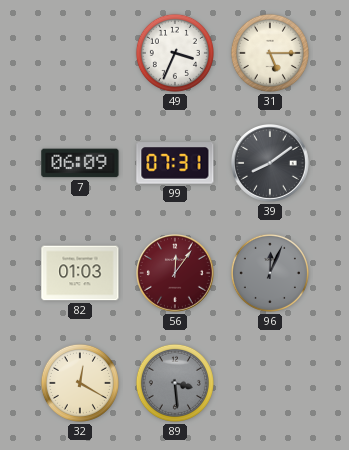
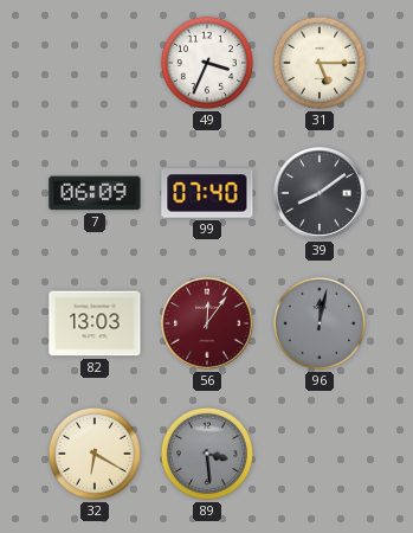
99: 07:31 -> 07:40
82: 01:03 -> 13:03
96: 12:04 -> 12:02
32: 12:20 -> 6:20
